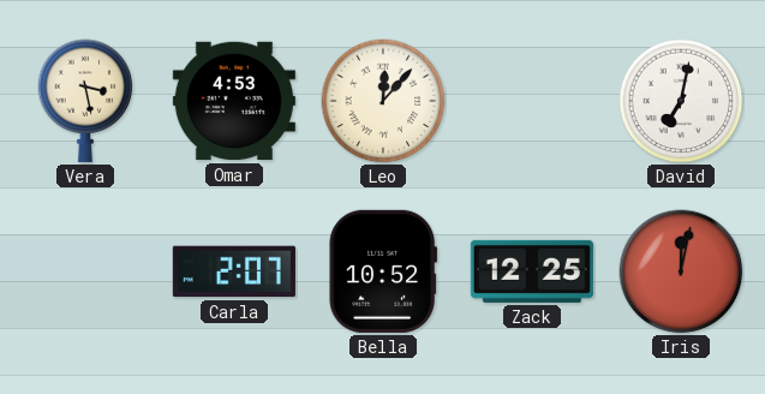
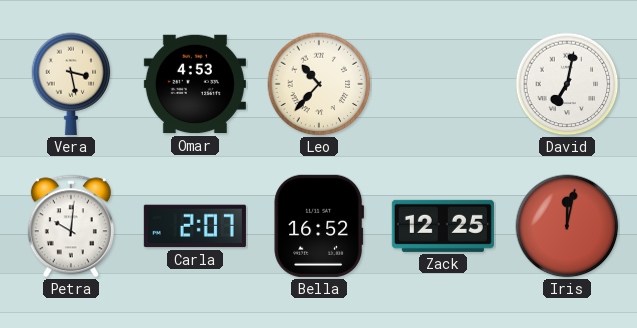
Leo: 12:07 -> 10:37
Petra: none -> 10:01
Bella: 10:52 -> 16:52
